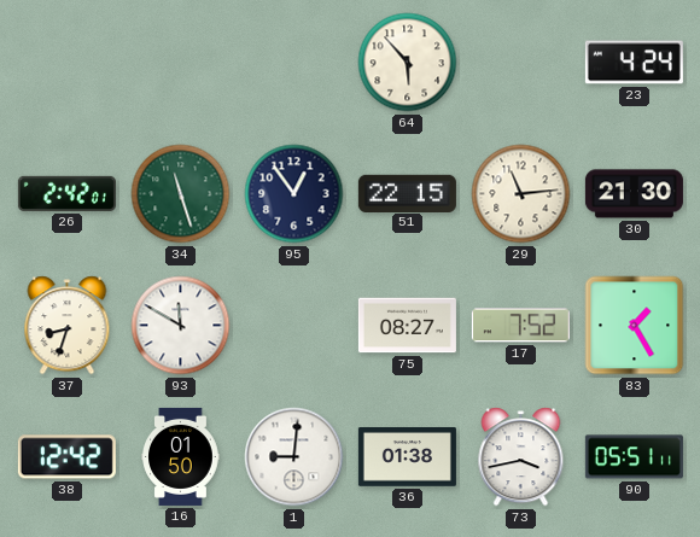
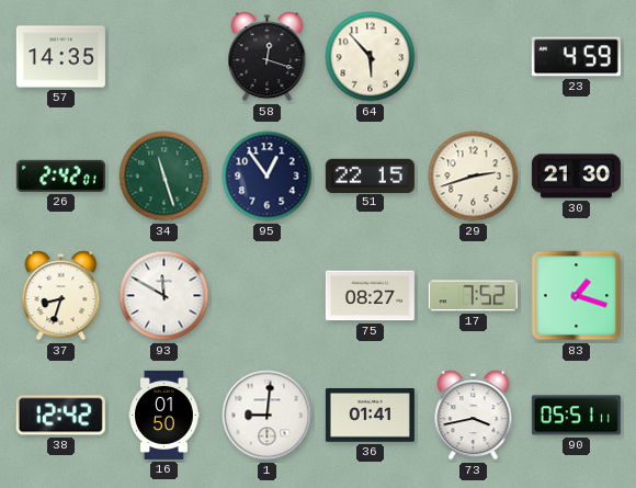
57: none -> 14:35
58: none -> 12:18
23: 4:24 -> 4:59
29: 11:14 -> 2:42
83: 1:25 -> 1:18
36: 01:38 -> 01:41
